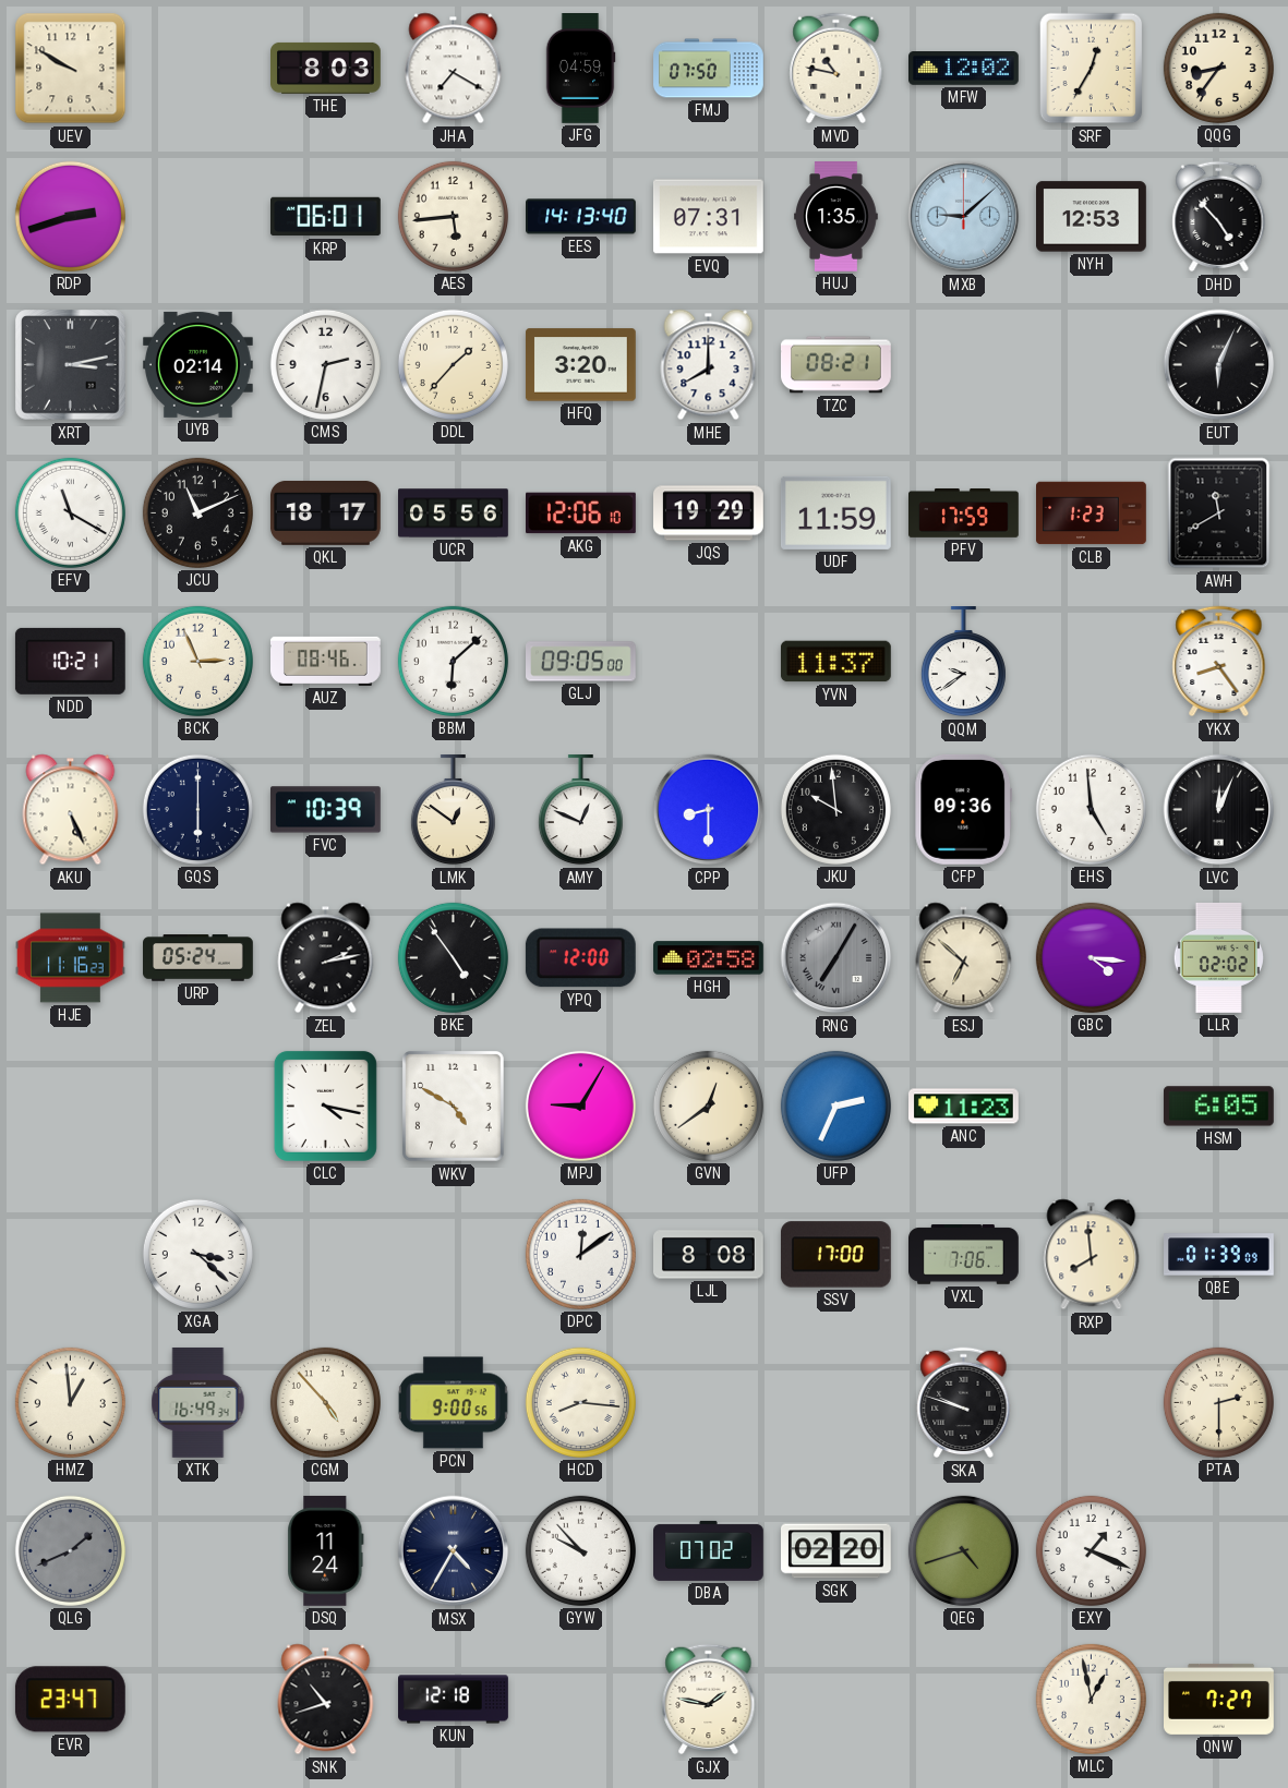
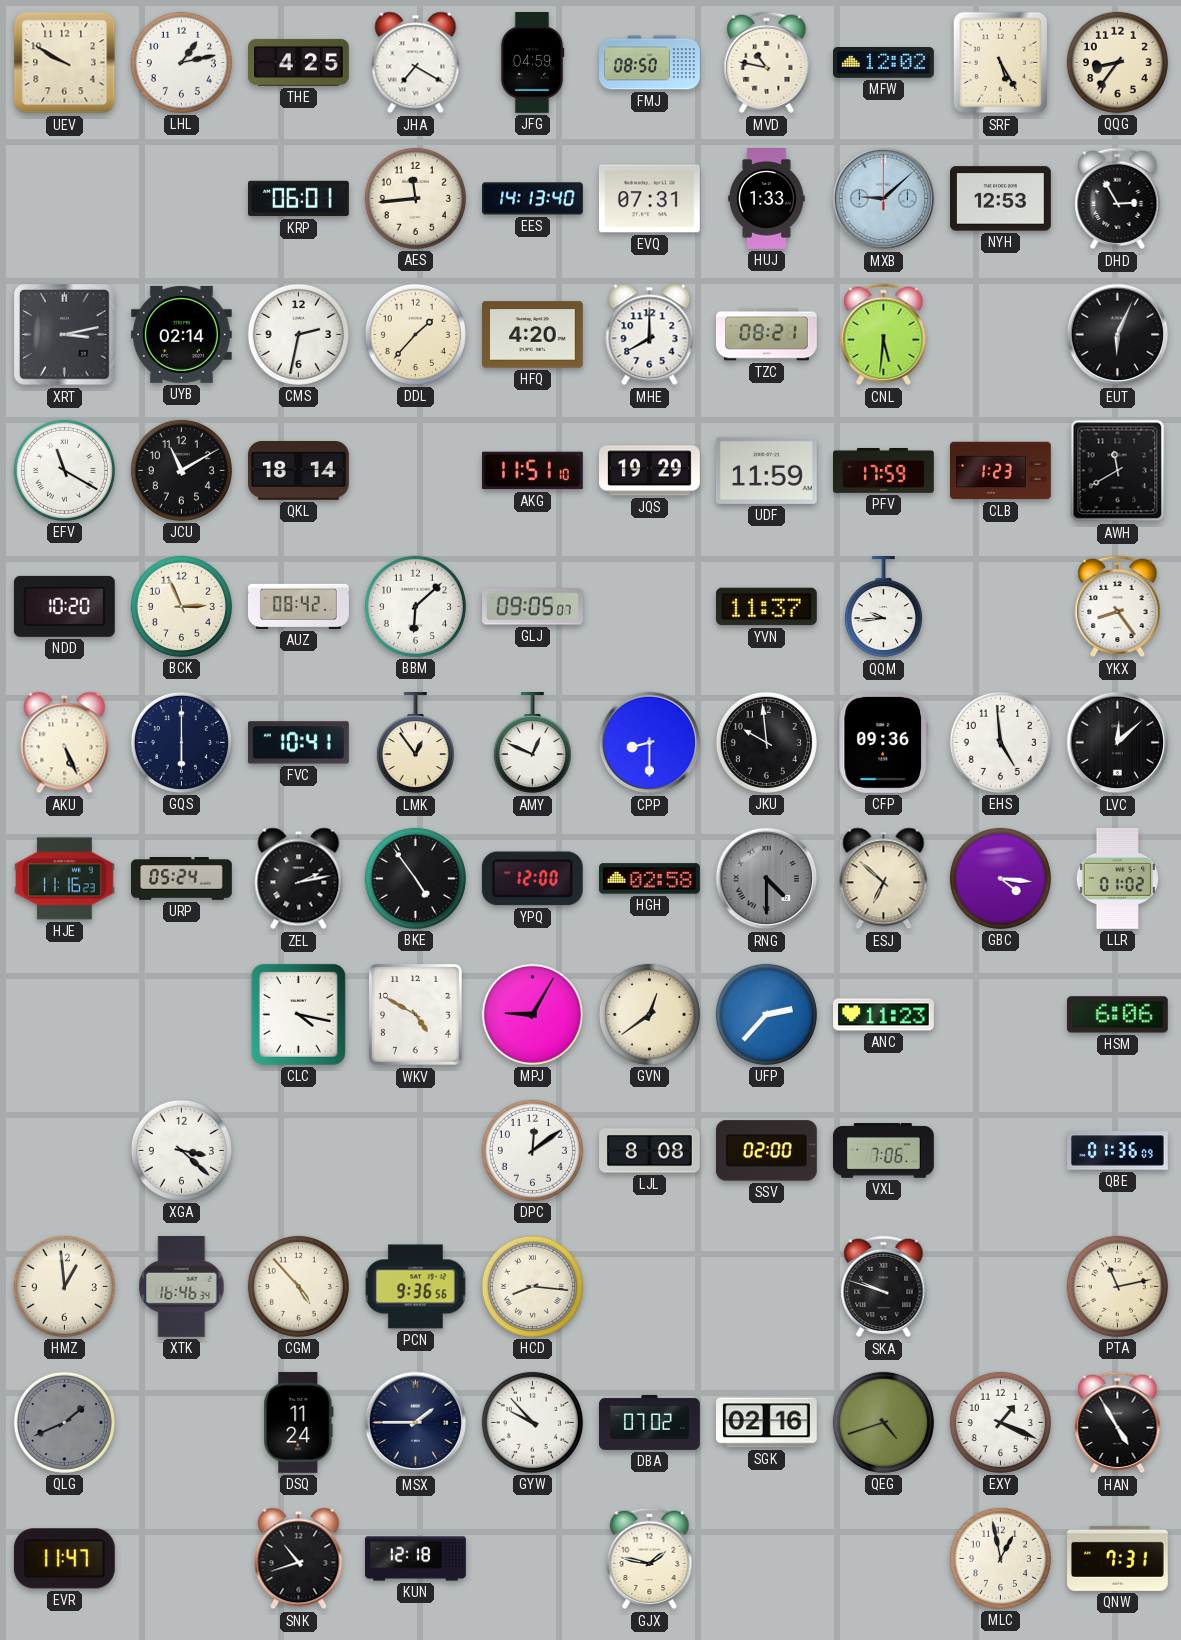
LHL: none -> 1:13
THE: 8:03 -> 4:25
FMJ: 07:50 -> 08:50
SRF: 12:35 -> 5:25
RDP: 2:42 -> none
AES: 5:44 -> 11:44
HUJ: 1:35 -> 1:33
DHD: 4:53 -> 2:55
HFQ: 3:20 -> 4:20
CNL: none -> 5:31
JCU: 11:11 -> 11:10
QKL: 18:17 -> 18:14
UCR: 05:56 -> none
AKG: 12:06 -> 11:51
NDD: 10:21 -> 10:20
AUZ: 08:46 -> 08:42
GLJ: 09:05:00 -> 09:05:07
QQM: 9:39 -> 9:44
FVC: 10:39 -> 10:41
LMK: 12:51 -> 12:54
LVC: 12:04 -> 12:08
RNG: 7:05 -> 4:30
LLR: 02:02 -> 01:02
UFP: 2:34 -> 2:37
HSM: 6:05 -> 6:06
SSV: 17:00 -> 02:00
RXP: 7:59 -> none
QBE: 01:39 -> 01:36
XTK: 16:49 -> 16:46
PCN: 9:00 -> 9:36
PTA: 2:30 -> 11:13
MSX: 4:35 -> 1:45
SGK: 02:20 -> 02:16
HAN: none -> 4:55
EVR: 23:47 -> 11:47
QNW: 7:27 -> 7:31
